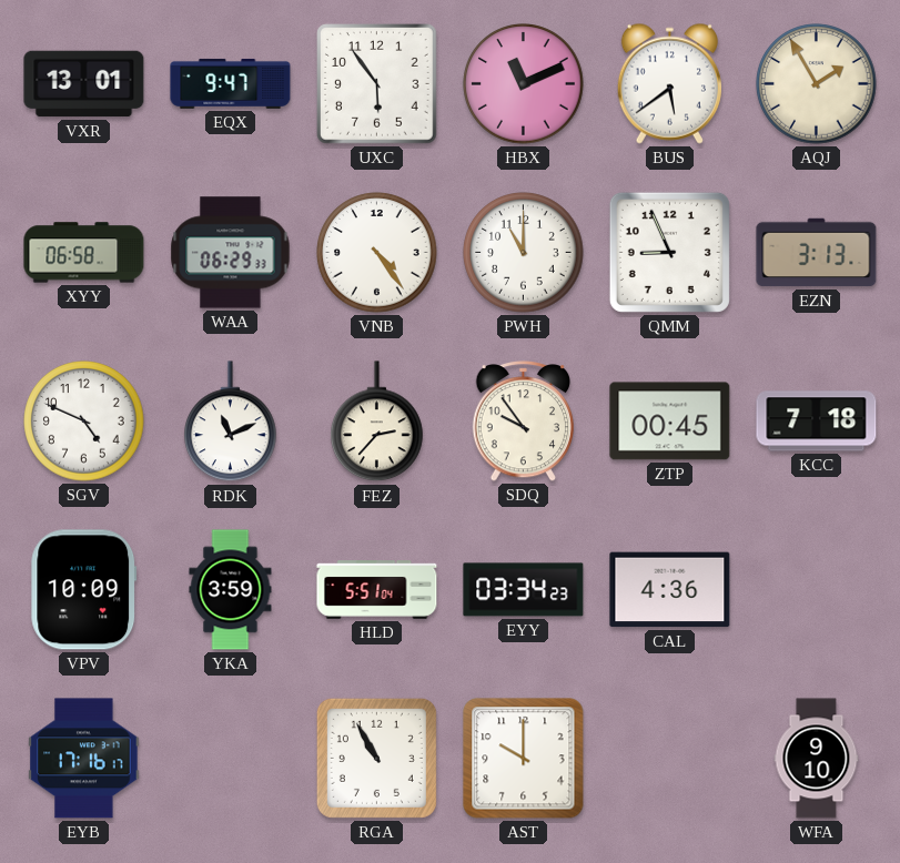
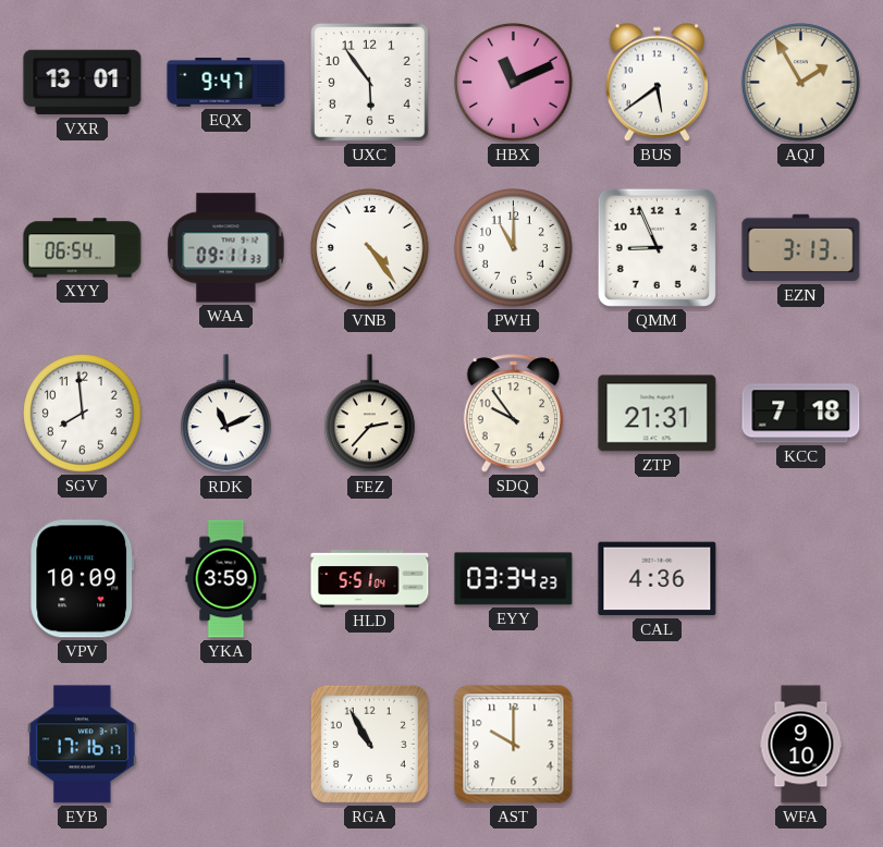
XYY: 06:58 -> 06:54
WAA: 06:29 -> 09:11
SGV: 4:49 -> 7:59
ZTP: 00:45 -> 21:31
